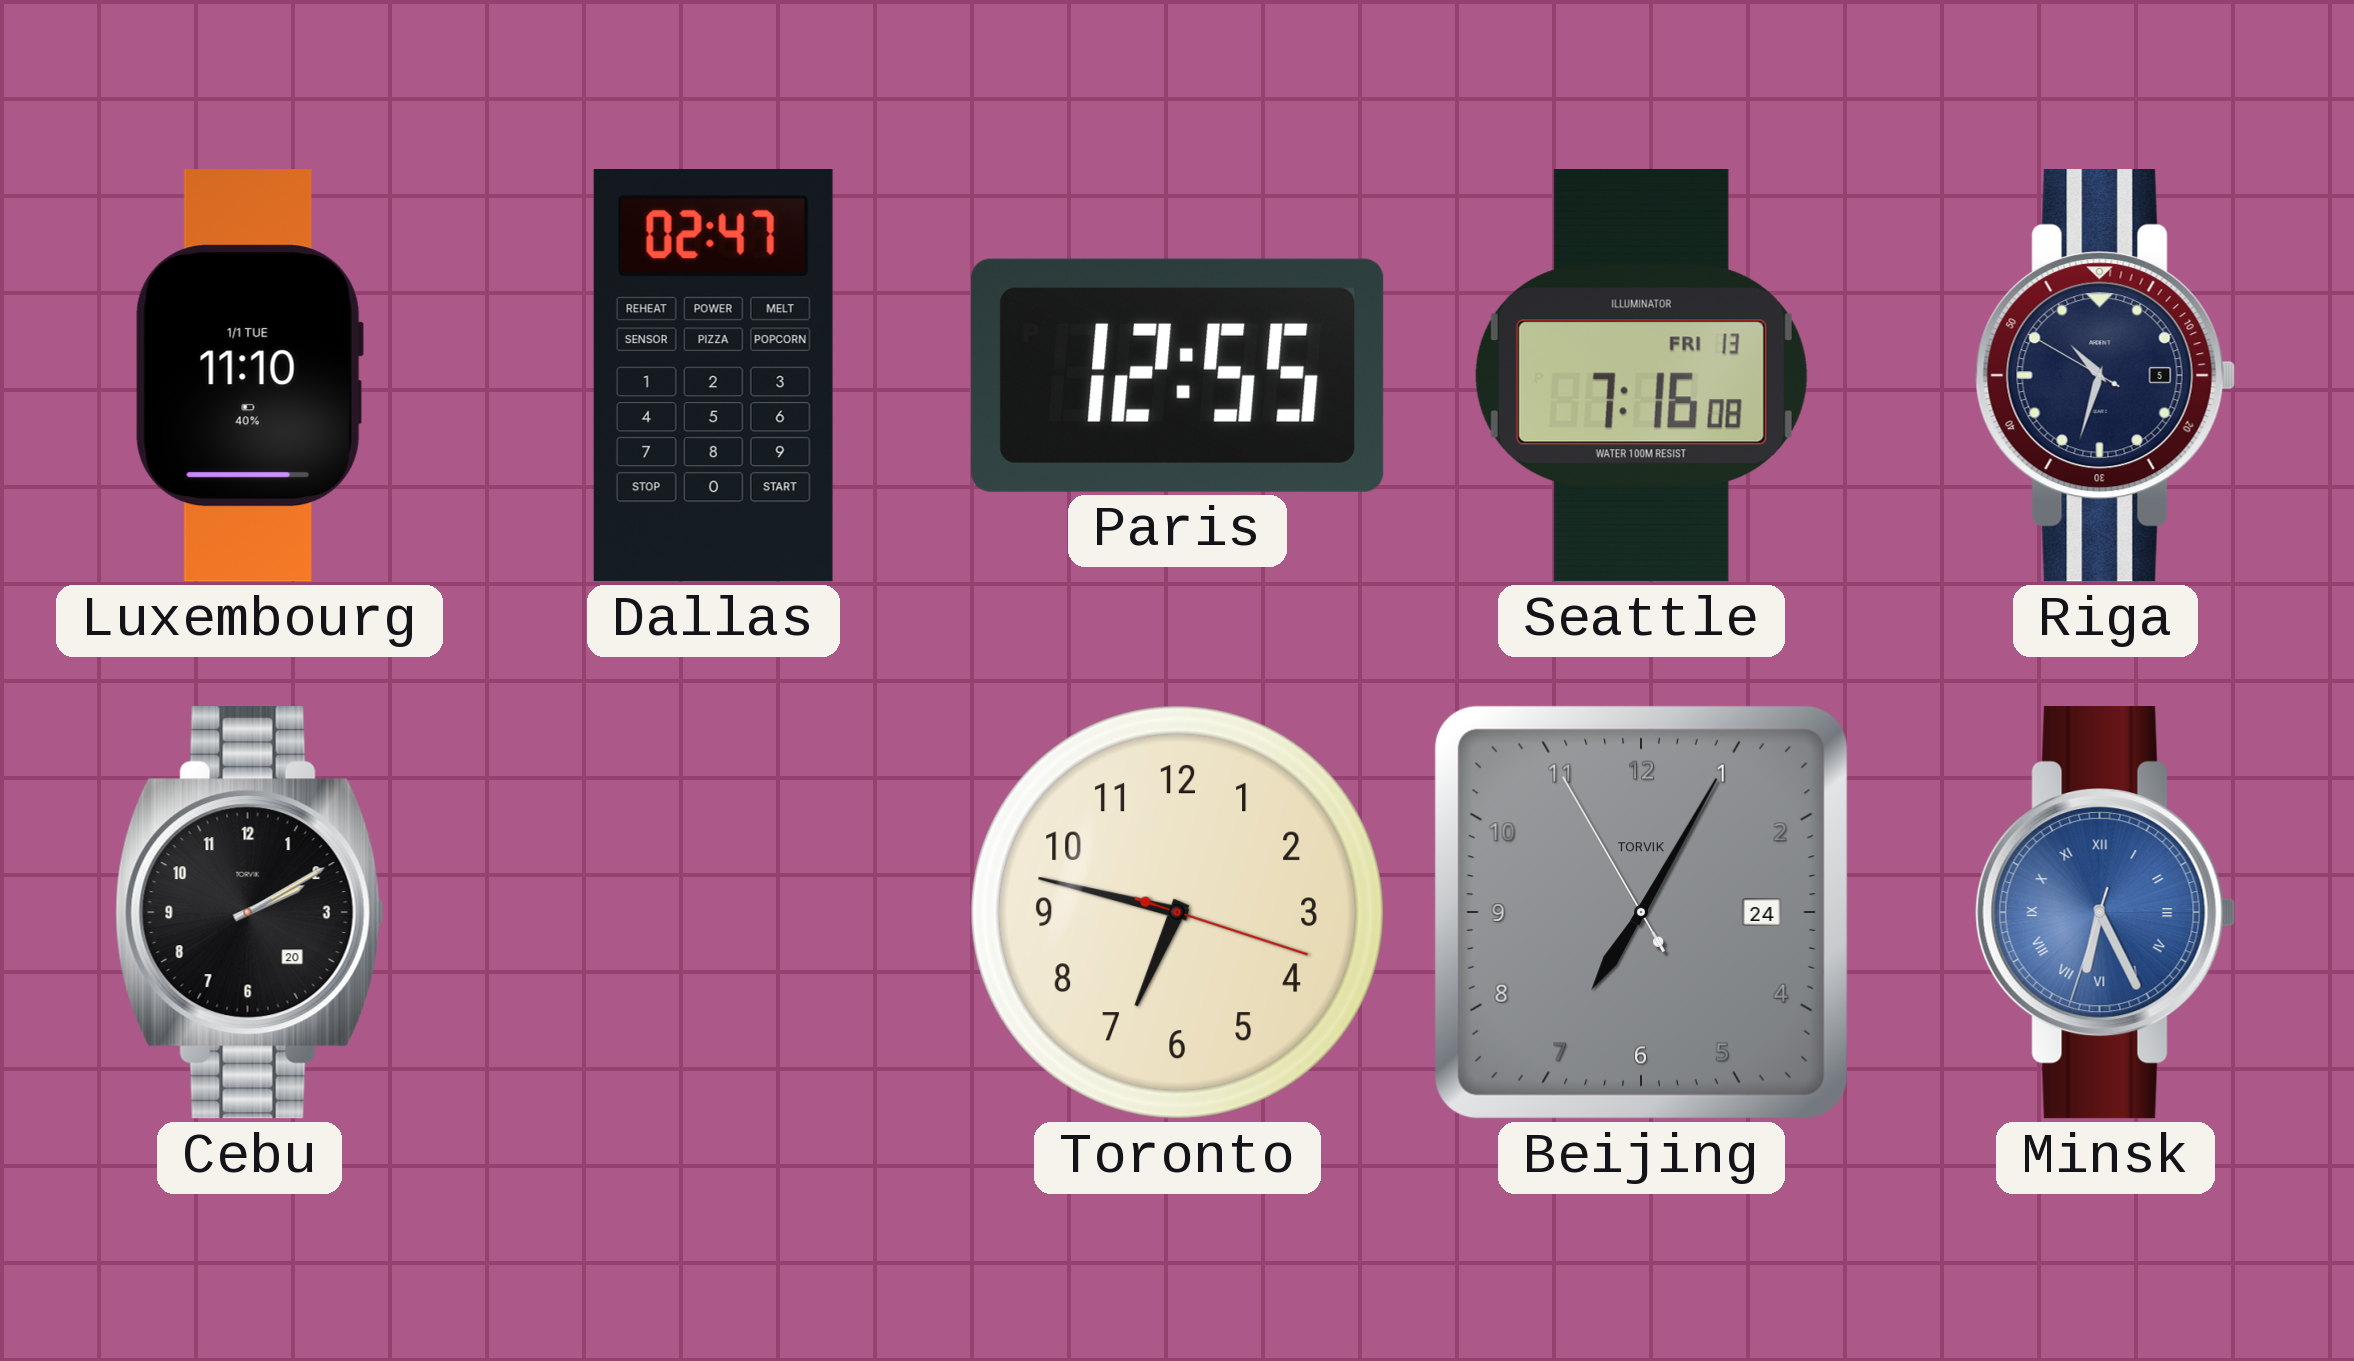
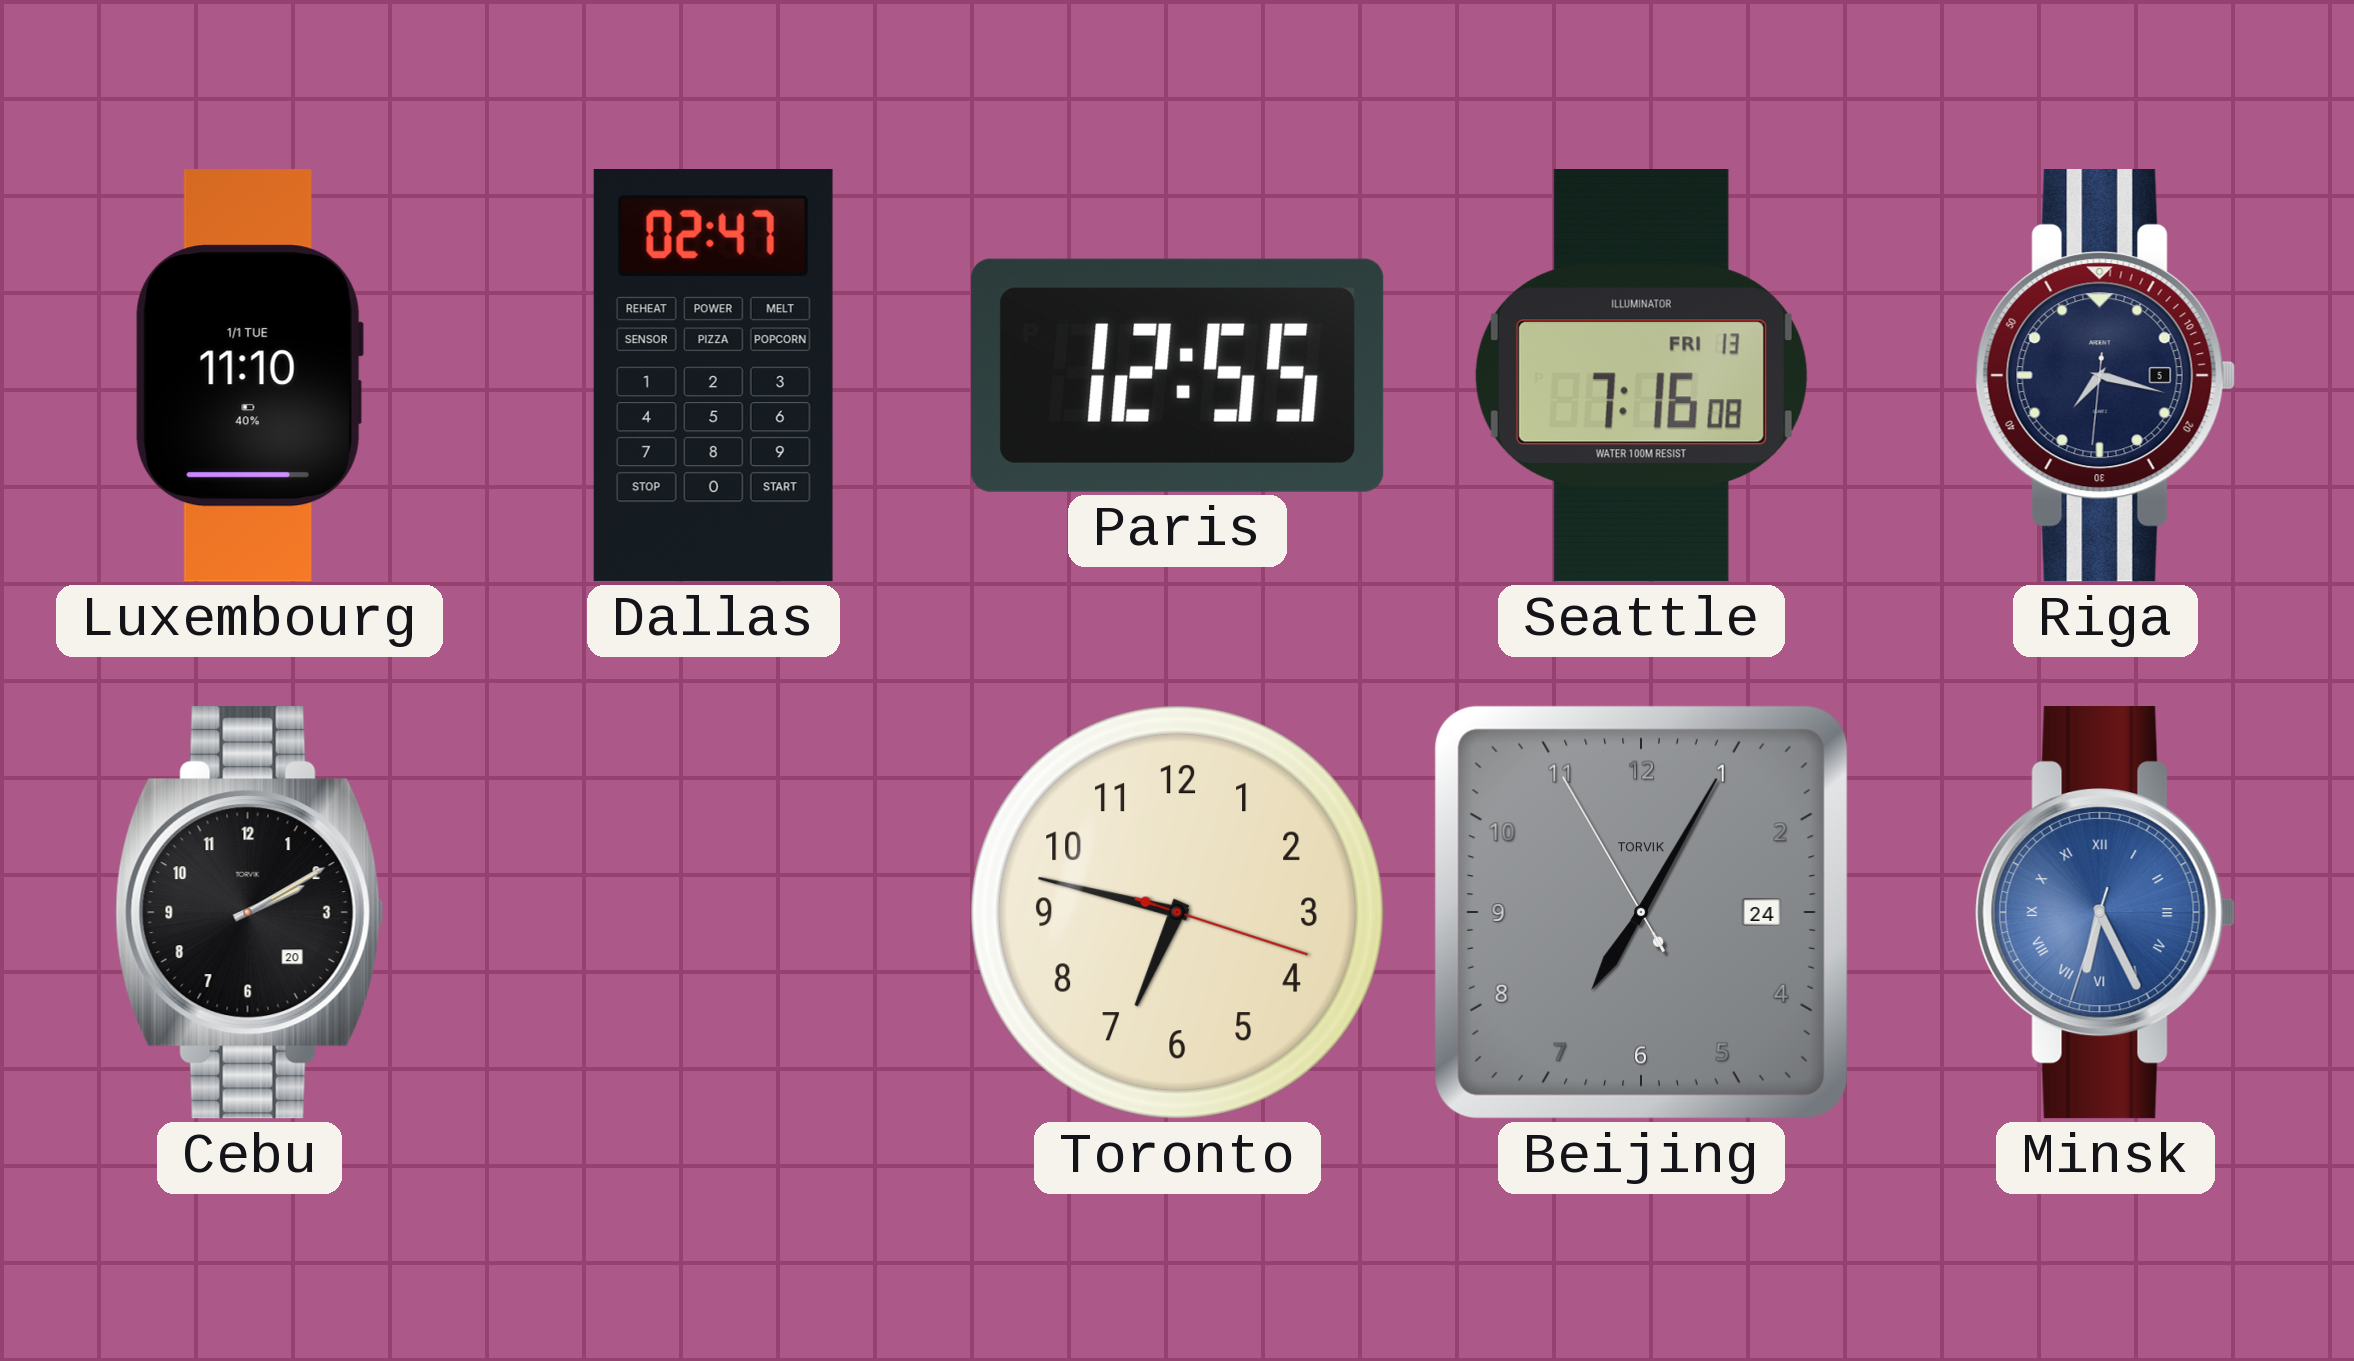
Riga: 10:32 -> 7:17
